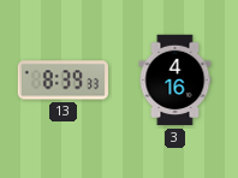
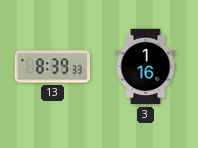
3: 4:16 -> 1:16
